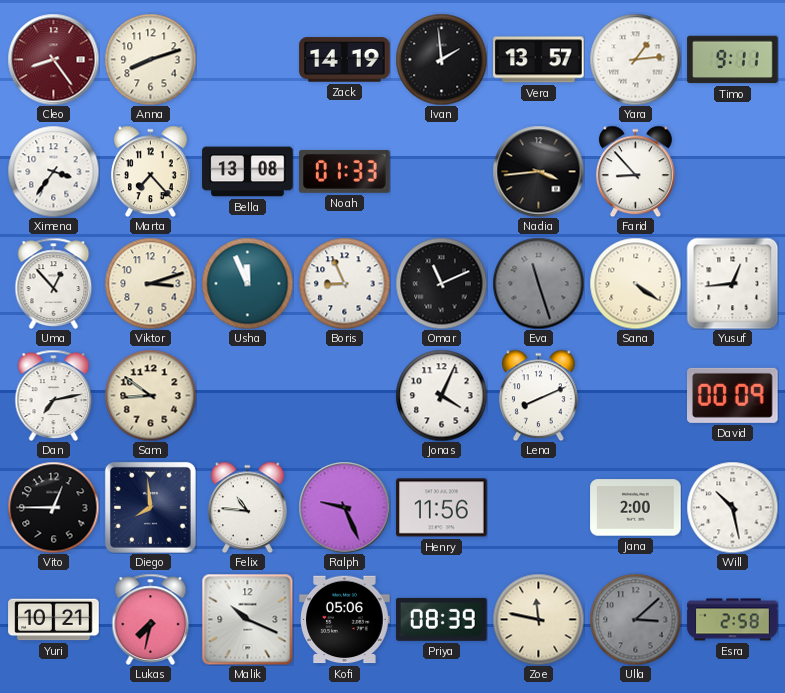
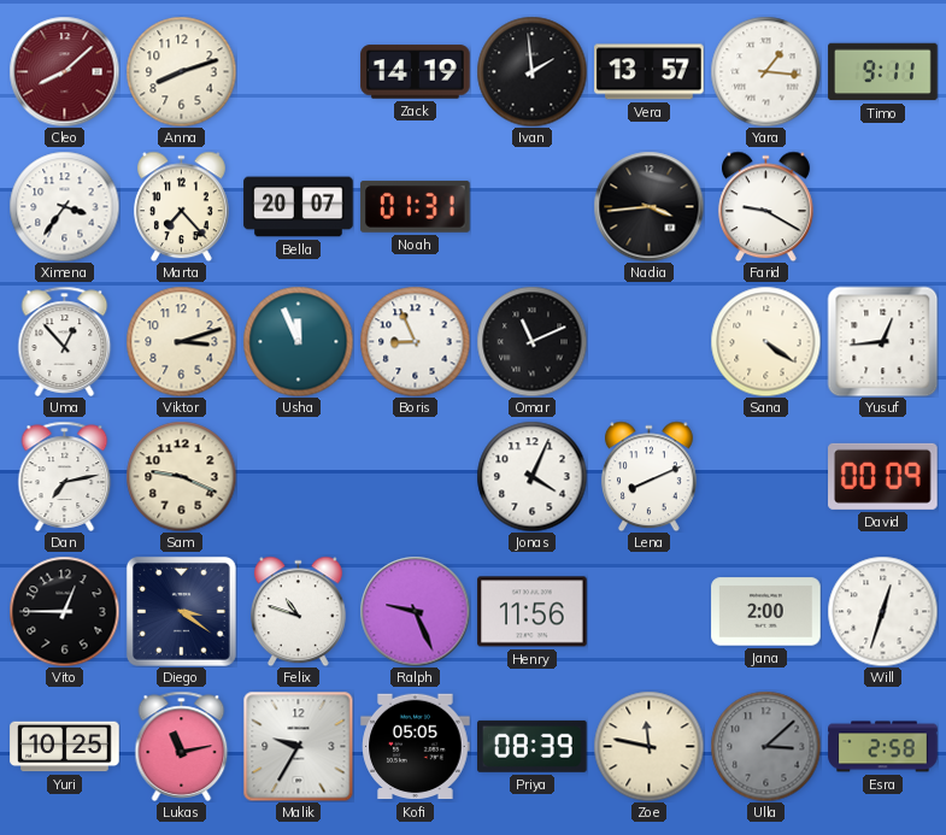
Cleo: 8:24 -> 8:08
Yara: 1:14 -> 1:16
Bella: 13:08 -> 20:07
Noah: 01:33 -> 01:31
Farid: 8:53 -> 9:20
Eva: 11:27 -> none
Sam: 8:51 -> 9:19
Diego: 7:59 -> 3:21
Felix: 10:46 -> 10:48
Will: 10:28 -> 12:33
Yuri: 10:21 -> 10:25
Lukas: 7:32 -> 11:13
Malik: 10:19 -> 9:35
Kofi: 05:06 -> 05:05
